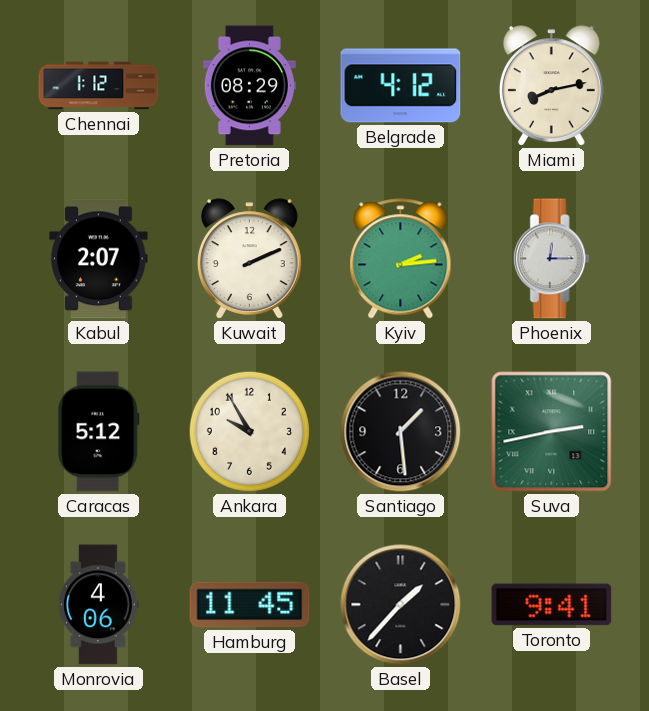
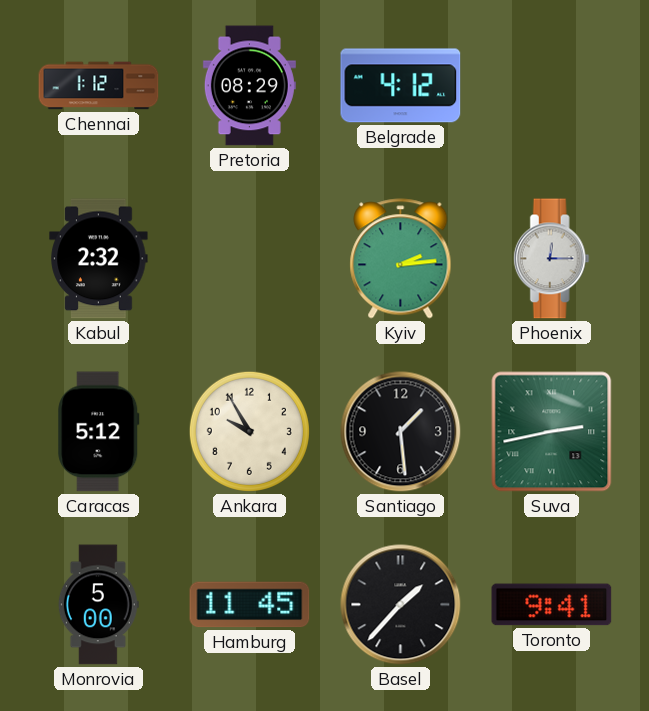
Miami: 8:13 -> none
Kabul: 2:07 -> 2:32
Kuwait: 2:11 -> none
Monrovia: 4:06 -> 5:00
